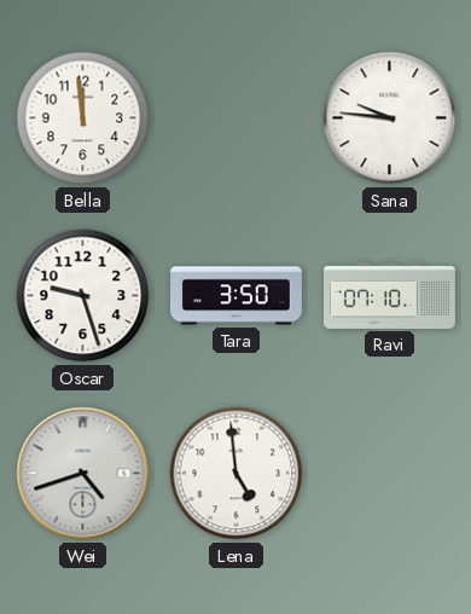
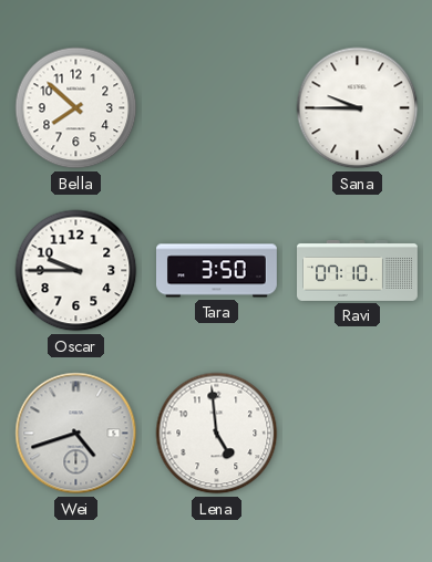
Bella: 11:59 -> 7:52
Sana: 9:46 -> 9:45
Oscar: 9:27 -> 9:45
